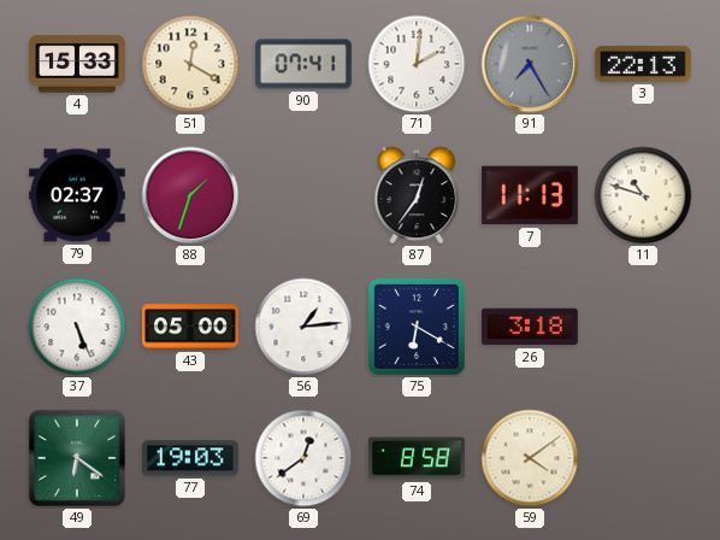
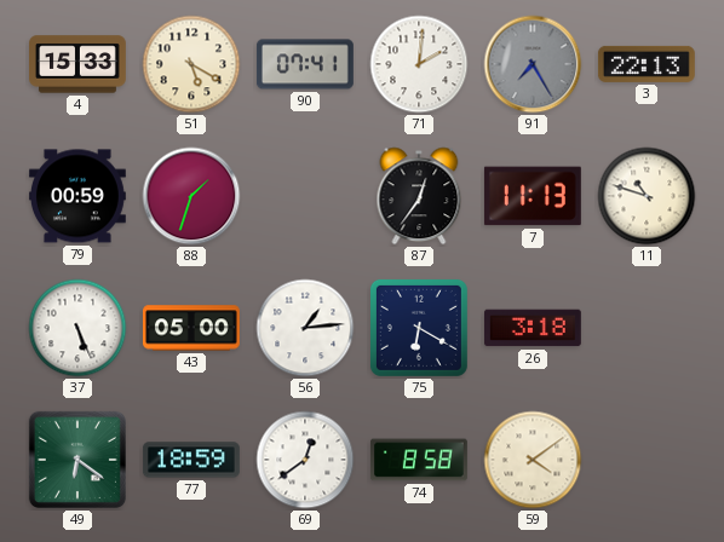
51: 12:20 -> 5:20
79: 02:37 -> 00:59
77: 19:03 -> 18:59
